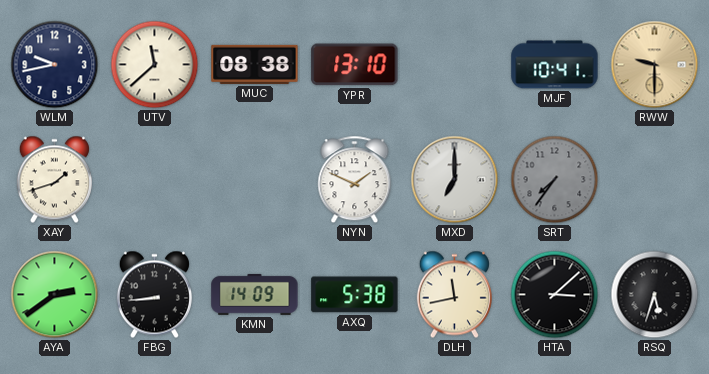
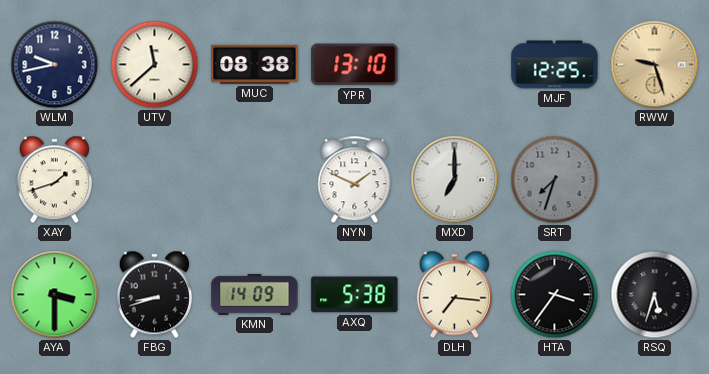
MJF: 10:41 -> 12:25
RWW: 9:30 -> 9:27
SRT: 7:36 -> 7:33
AYA: 2:39 -> 3:30
FBG: 8:44 -> 8:42
DLH: 11:43 -> 7:16
HTA: 3:08 -> 3:36
